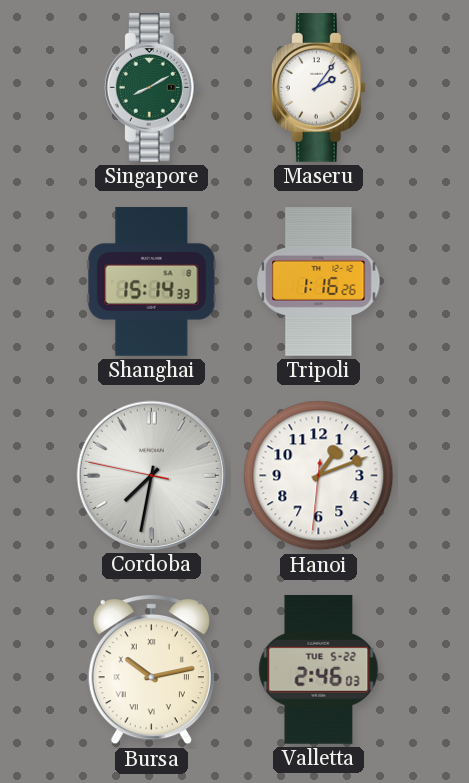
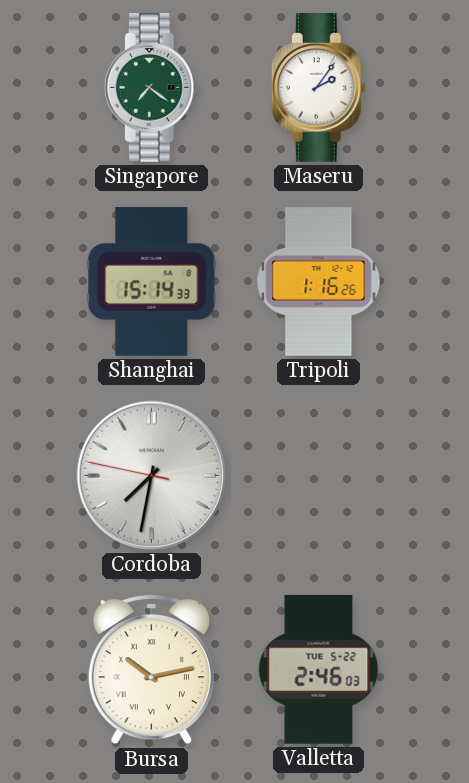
Singapore: 8:10 -> 7:21
Hanoi: 1:11 -> none
